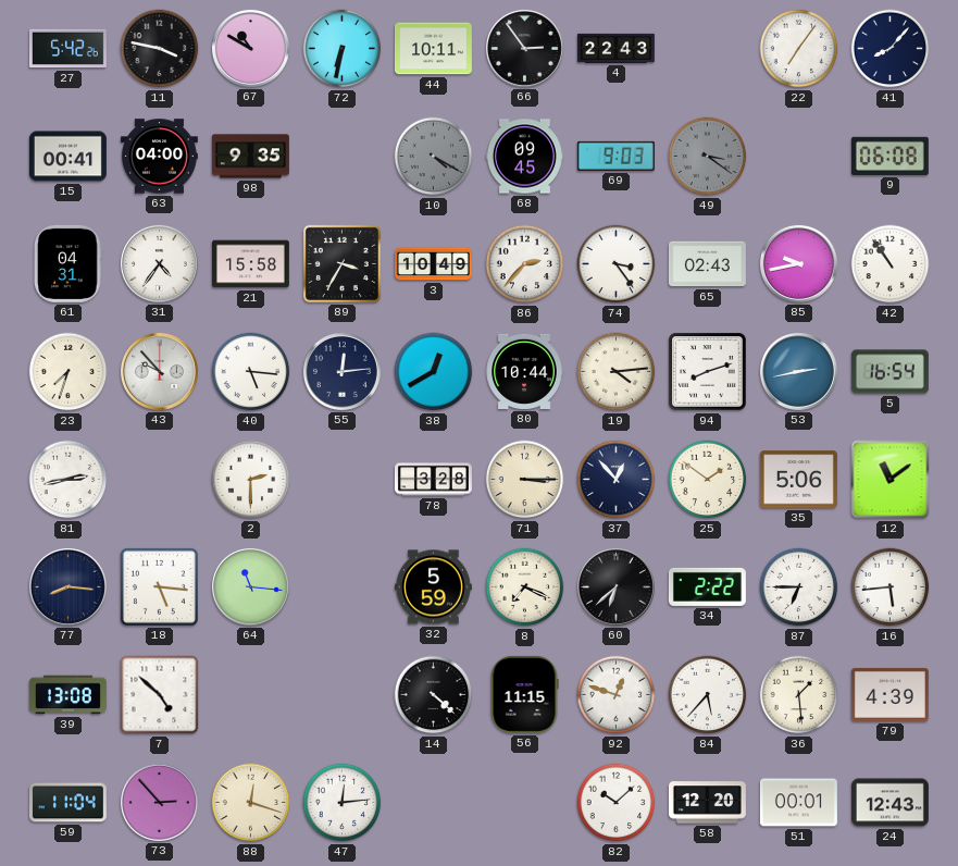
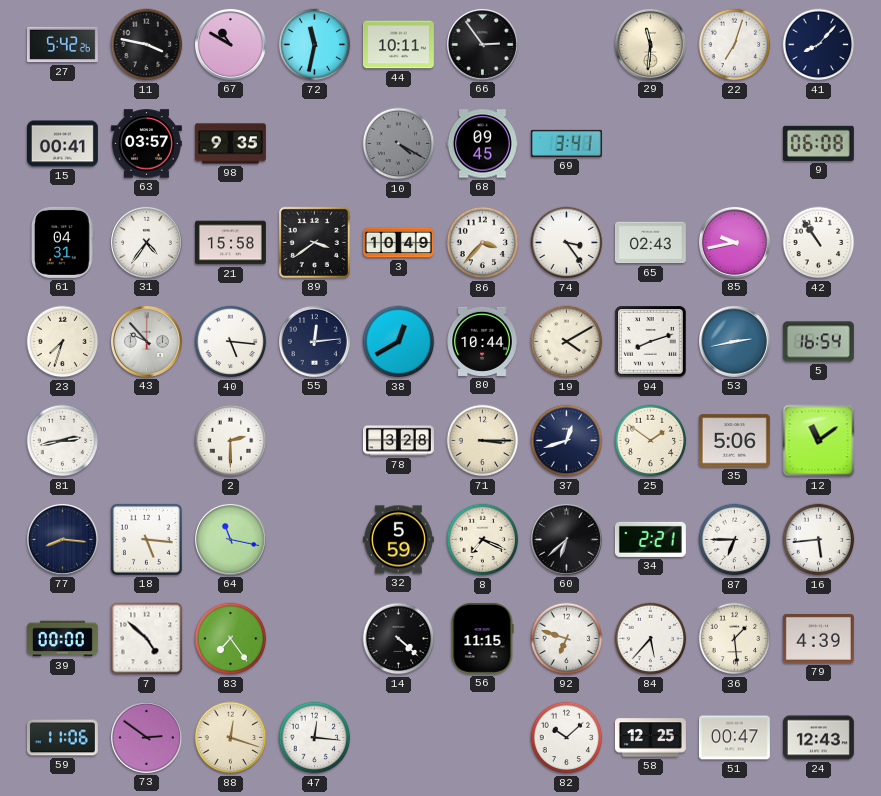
72: 6:32 -> 11:32
4: 22:43 -> none
29: none -> 11:31
22: 7:06 -> 7:03
63: 04:00 -> 03:57
69: 9:03 -> 3:41
49: 3:21 -> none
89: 3:35 -> 3:39
86: 2:37 -> 3:37
19: 4:14 -> 4:10
37: 12:53 -> 12:42
64: 11:16 -> 11:17
34: 2:22 -> 2:21
39: 13:08 -> 00:00
83: none -> 7:24
92: 12:48 -> 6:48
59: 11:04 -> 11:06
73: 2:53 -> 2:51
47: 12:14 -> 12:16
58: 12:20 -> 12:25
51: 00:01 -> 00:47
